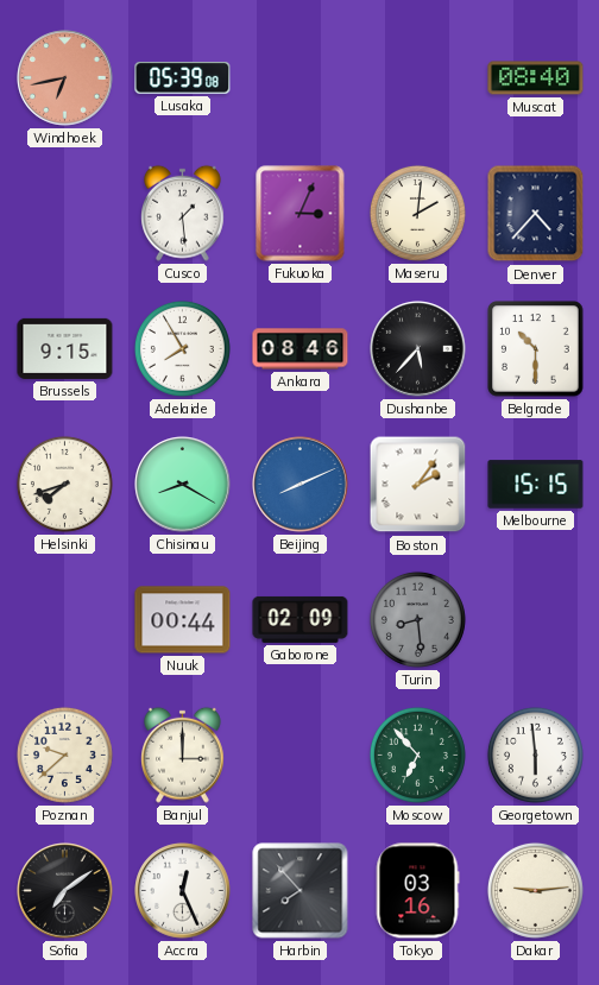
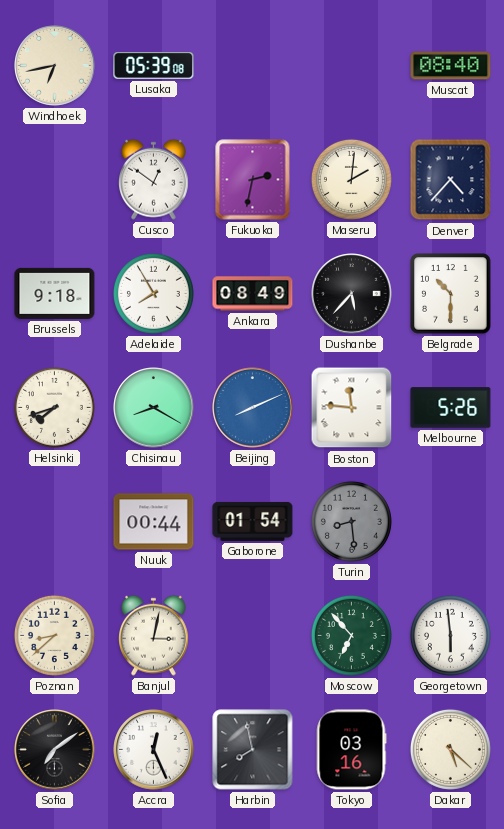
Windhoek dial: salmon -> cream
Cusco: 1:29 -> 12:51
Fukuoka: 3:04 -> 2:32
Brussels: 9:15 -> 9:18
Ankara: 08:46 -> 08:49
Boston: 2:06 -> 11:46
Melbourne: 15:15 -> 5:26
Gaborone: 02:09 -> 01:54
Poznan: 9:38 -> 8:38
Banjul: 3:00 -> 3:02
Harbin: 7:53 -> 7:58
Dakar: 9:14 -> 5:22
